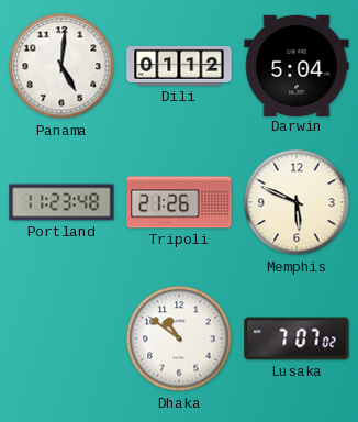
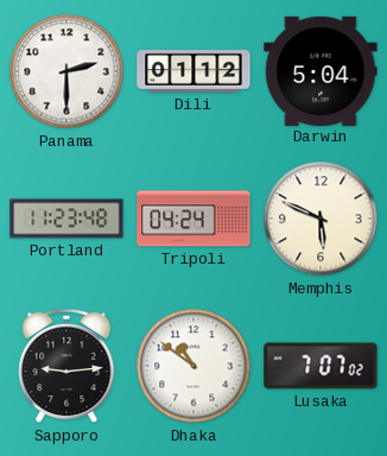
Panama: 5:01 -> 2:30
Tripoli: 21:26 -> 04:24
Sapporo: none -> 9:14
